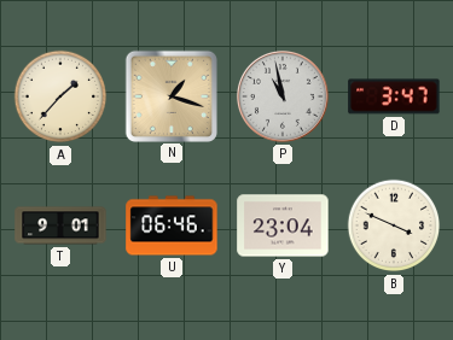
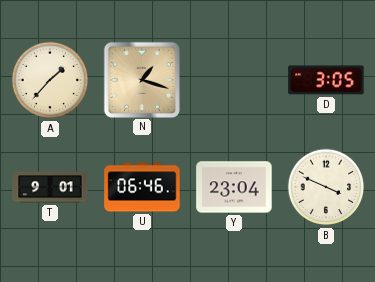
P: 10:58 -> none
D: 3:47 -> 3:05
